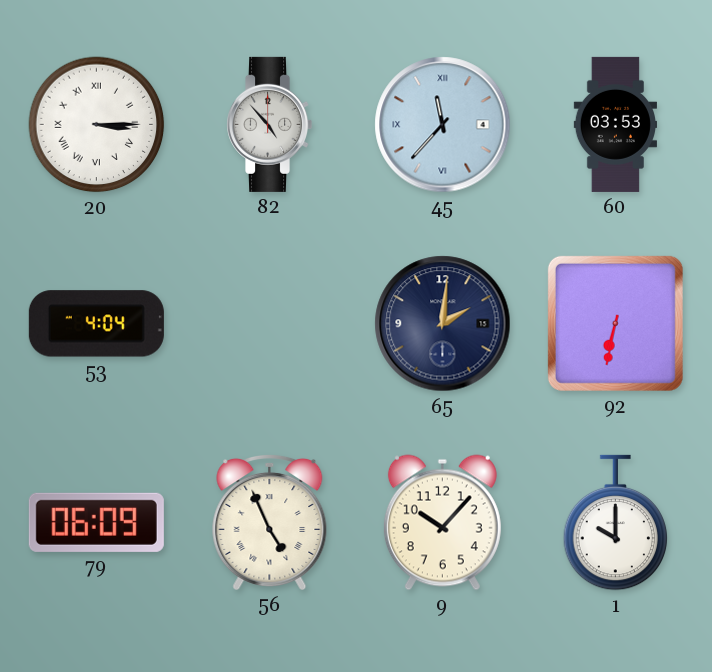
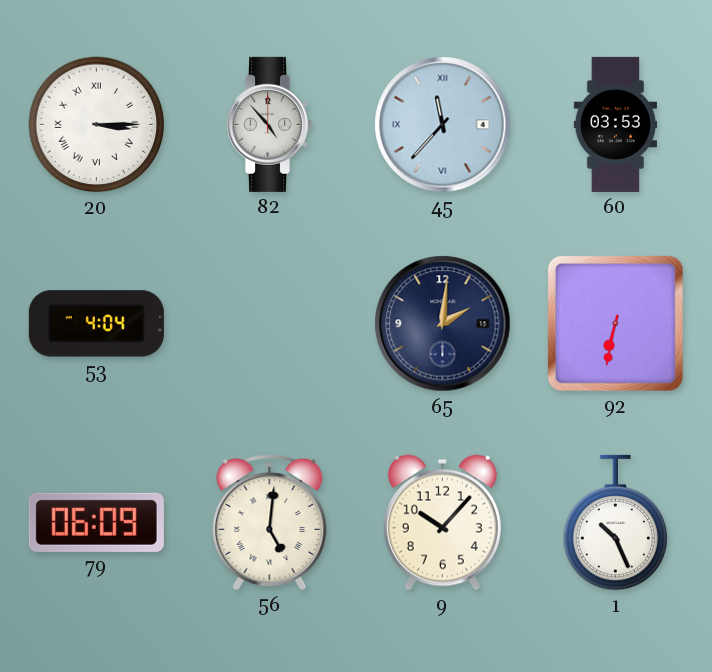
56: 4:56 -> 5:01
1: 10:00 -> 10:26
